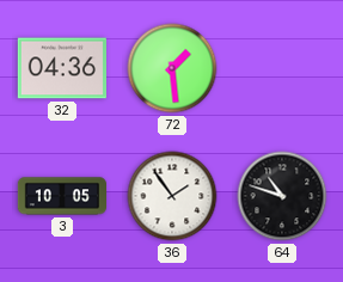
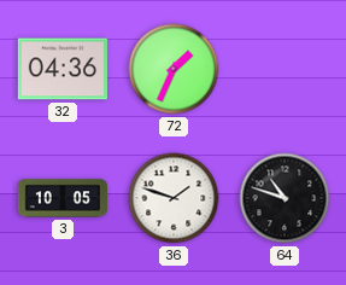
72: 1:29 -> 1:34
36: 1:54 -> 1:48
